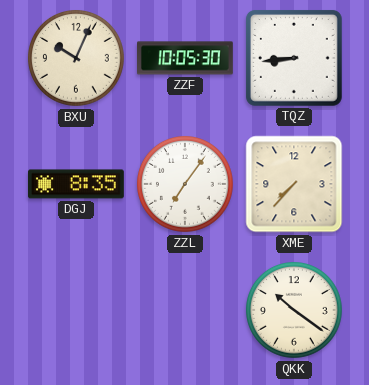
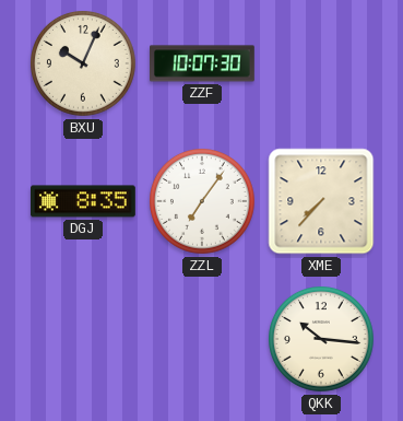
ZZF: 10:05 -> 10:07
TQZ: 8:44 -> none
QKK: 10:21 -> 10:16
